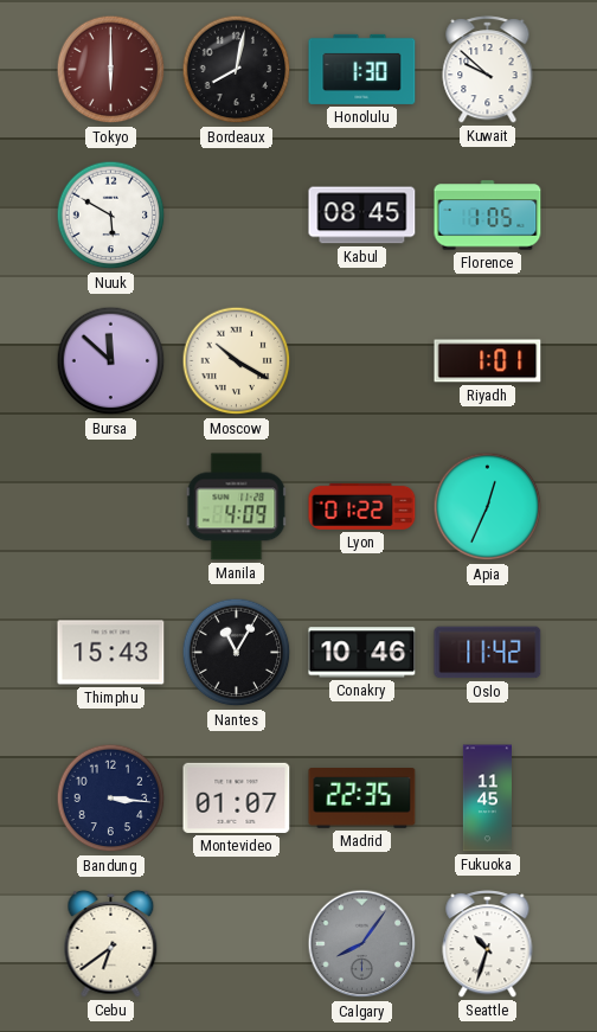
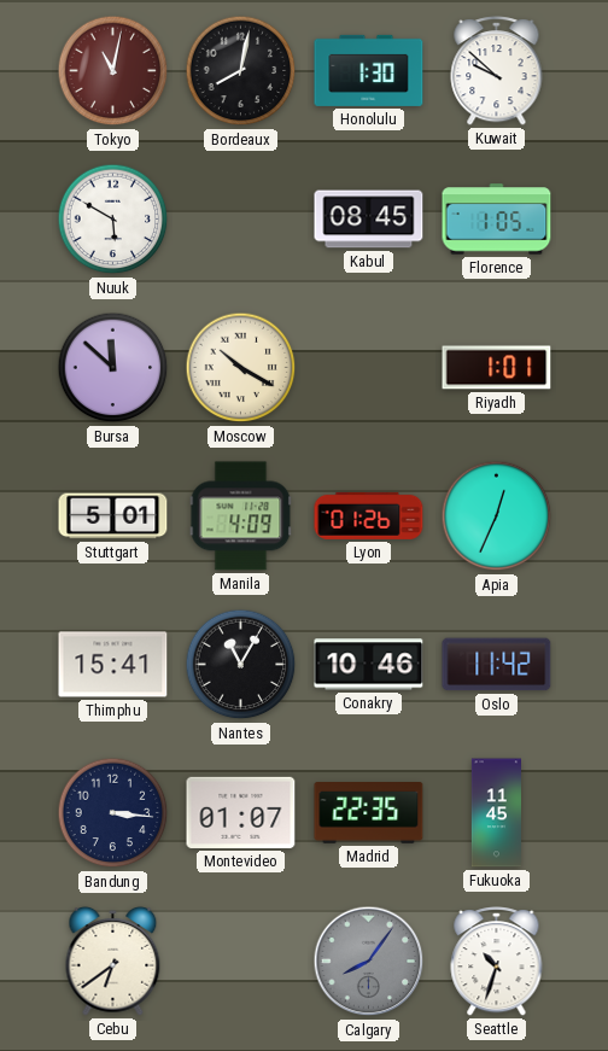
Tokyo: 6:00 -> 11:02
Stuttgart: none -> 5:01
Lyon: 01:22 -> 01:26
Thimphu: 15:43 -> 15:41
